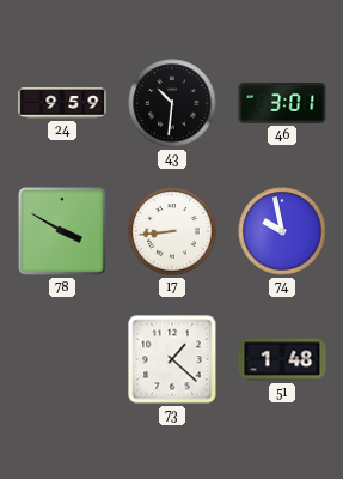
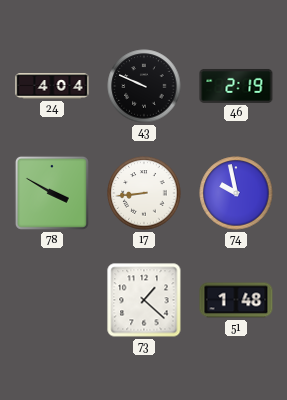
24: 9:59 -> 4:04
43: 10:31 -> 9:49
46: 3:01 -> 2:19
